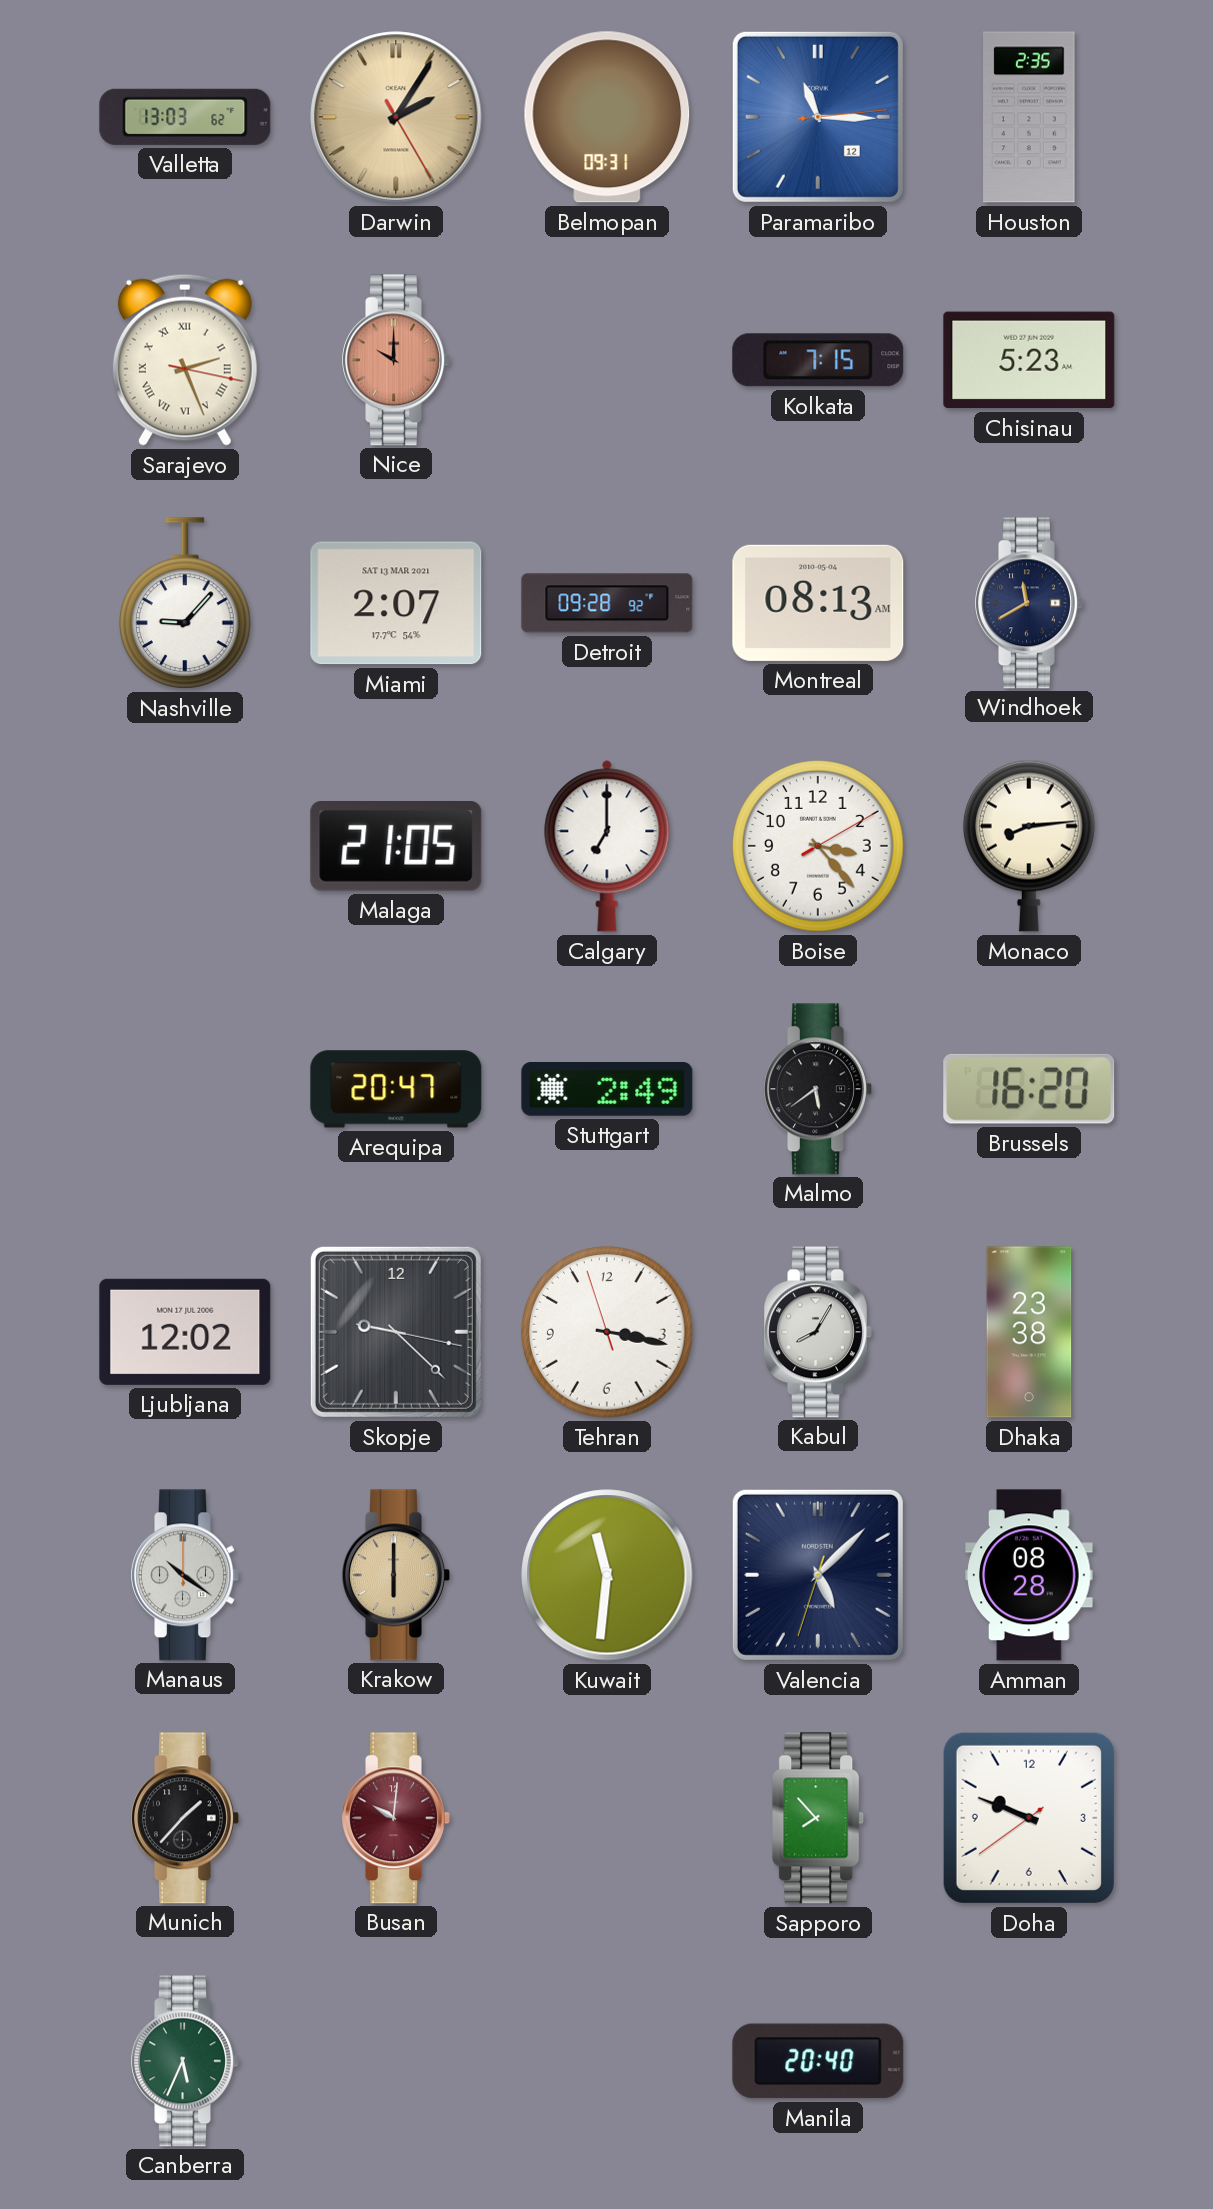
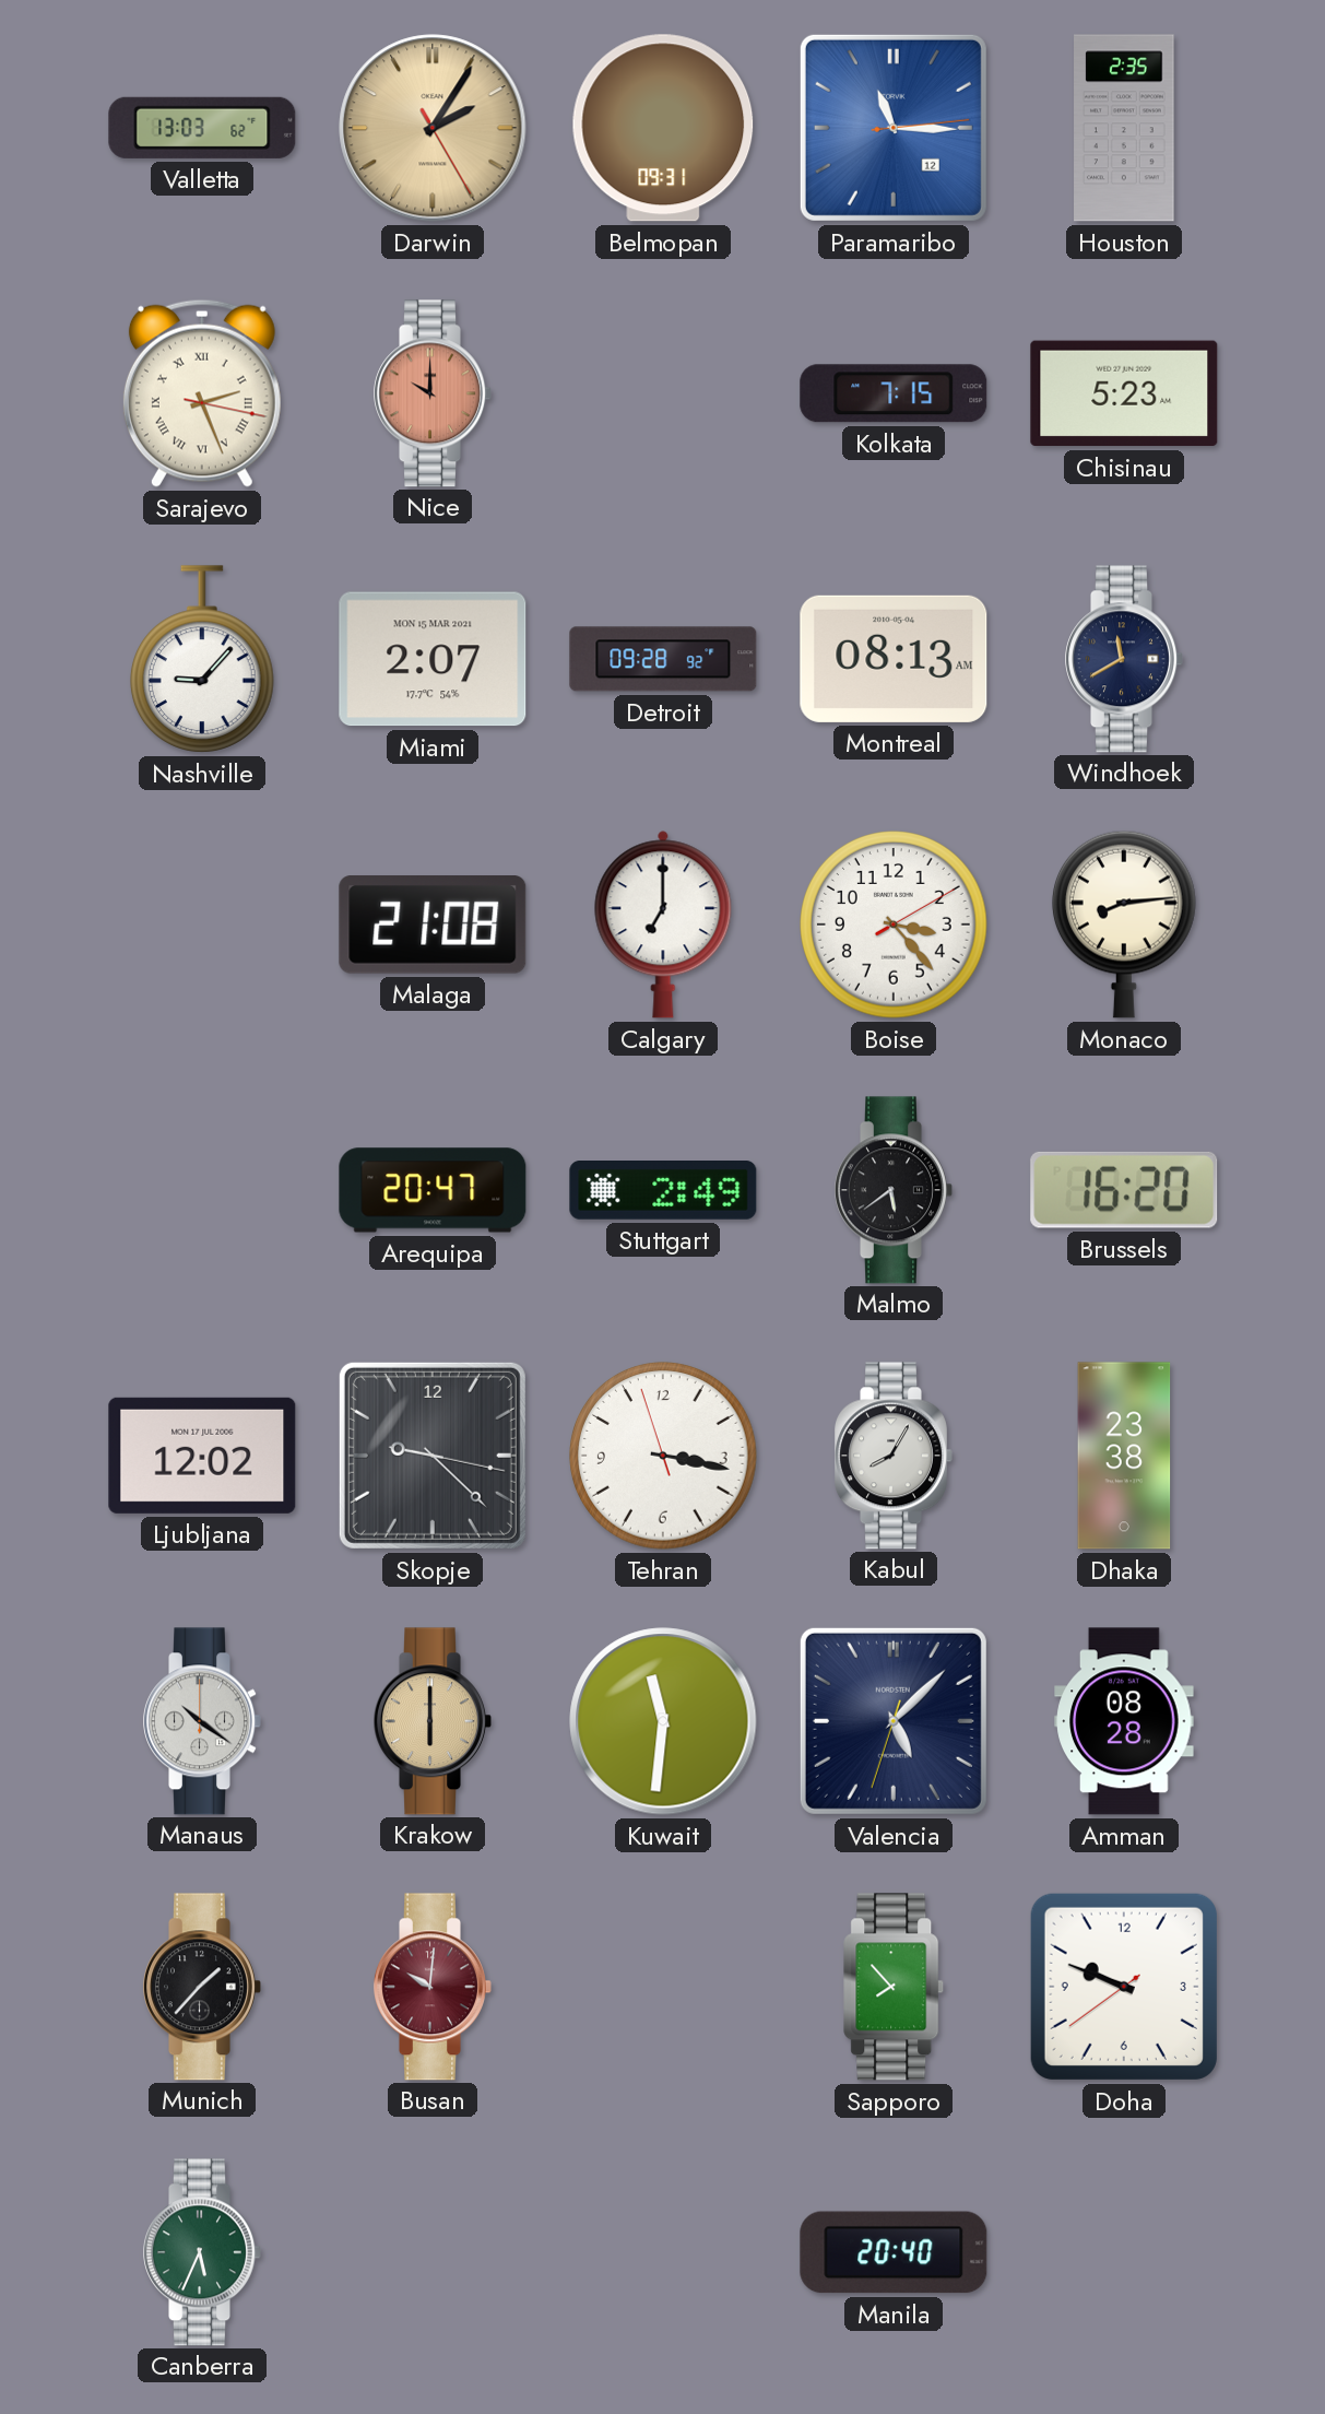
Miami date: SAT 13 MAR 2021 -> MON 15 MAR 2021
Malaga: 21:05 -> 21:08
